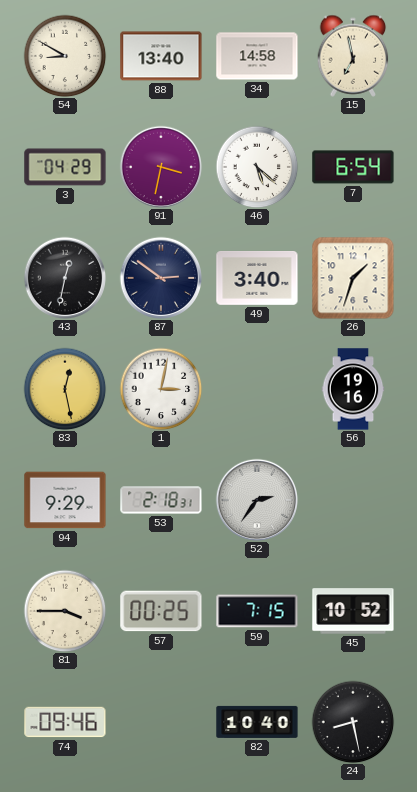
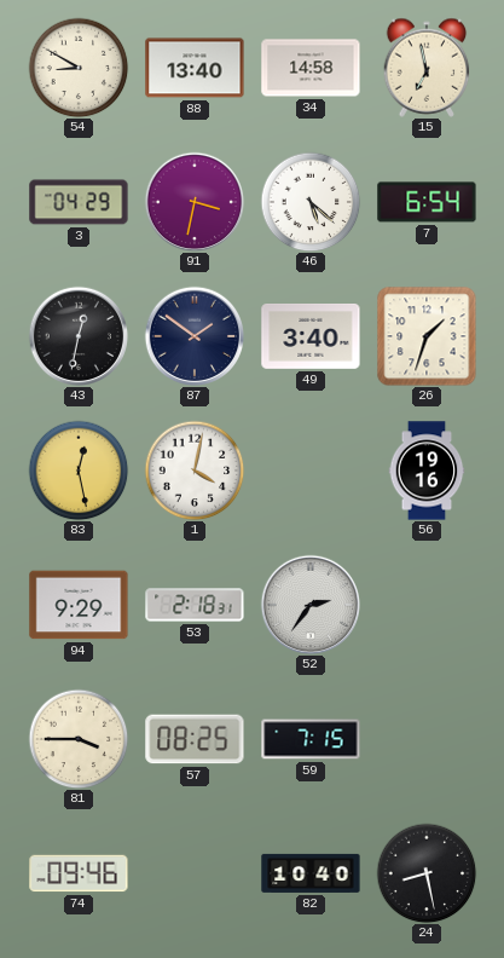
87: 2:51 -> 1:51
1: 3:02 -> 4:02
57: 00:25 -> 08:25
45: 10:52 -> none
